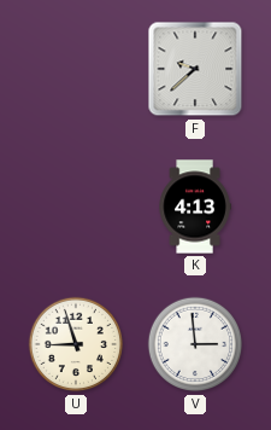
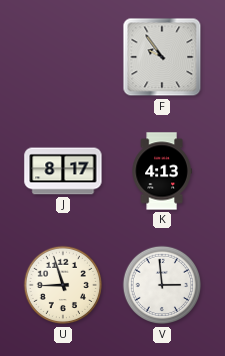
F: 9:38 -> 9:54
J: none -> 8:17
